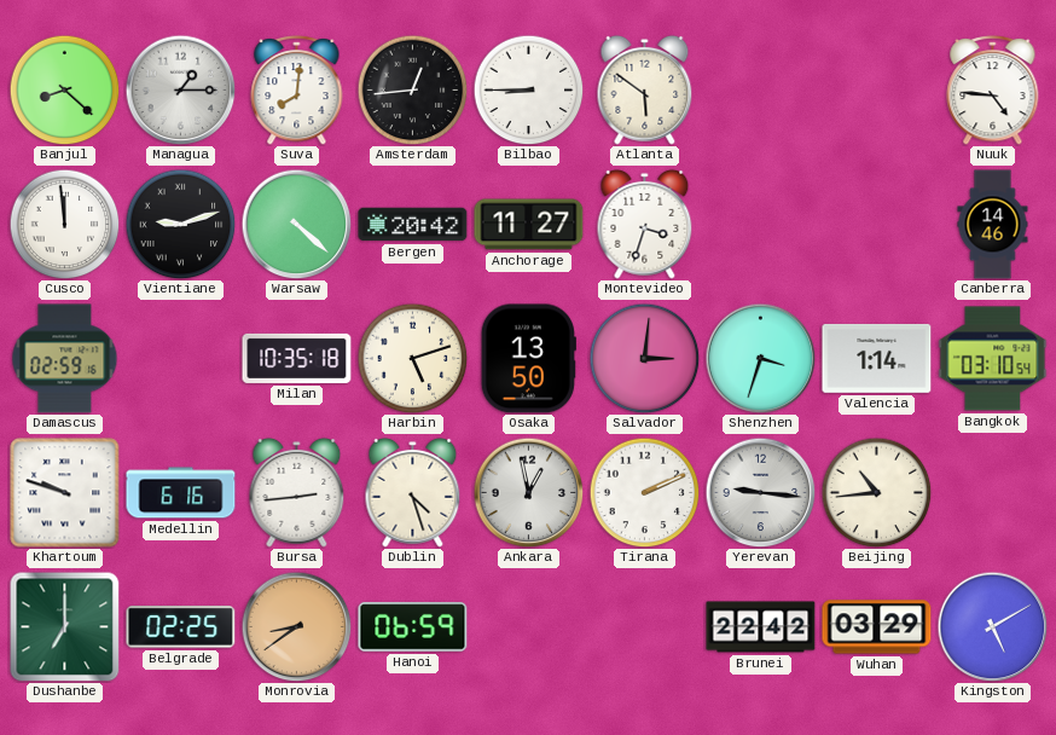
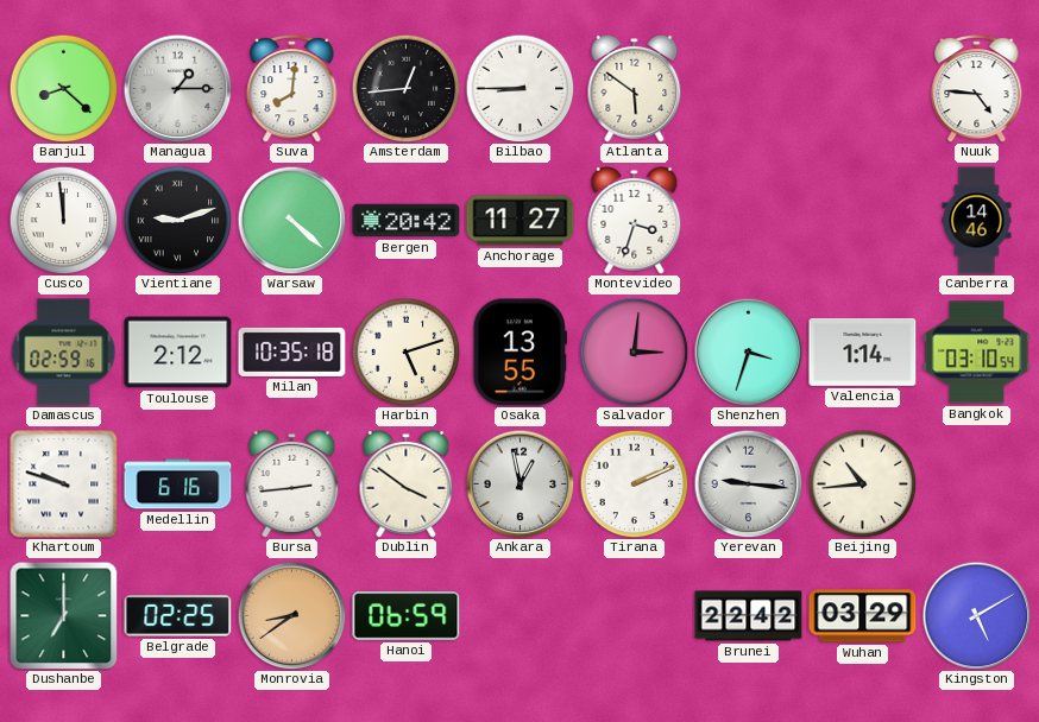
Toulouse: none -> 2:12
Osaka: 13:50 -> 13:55
Dublin: 4:27 -> 3:51
